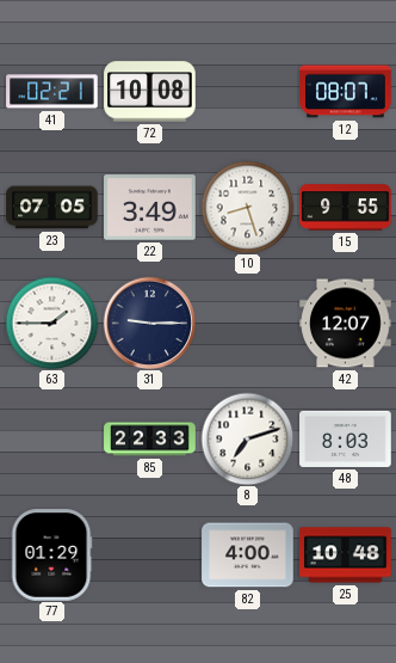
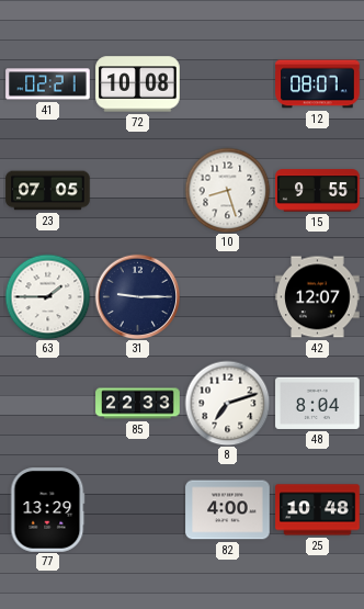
22: 3:49 -> none
48: 8:03 -> 8:04
77: 01:29 -> 13:29
